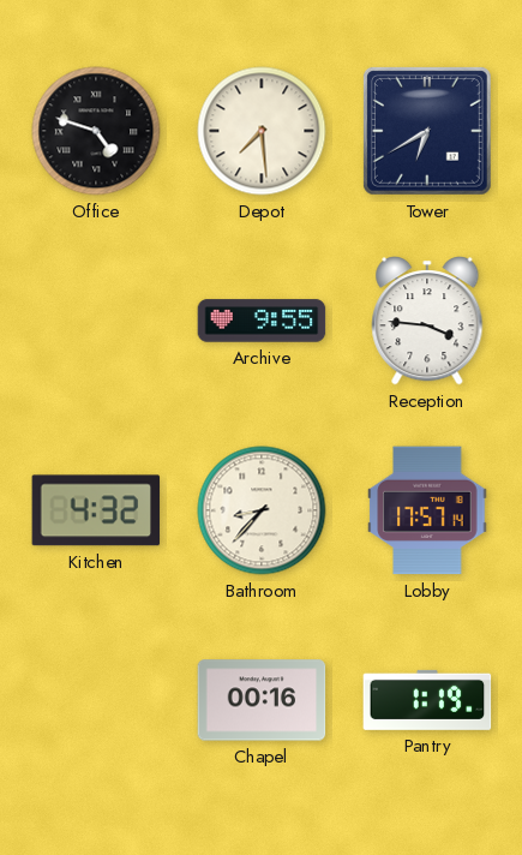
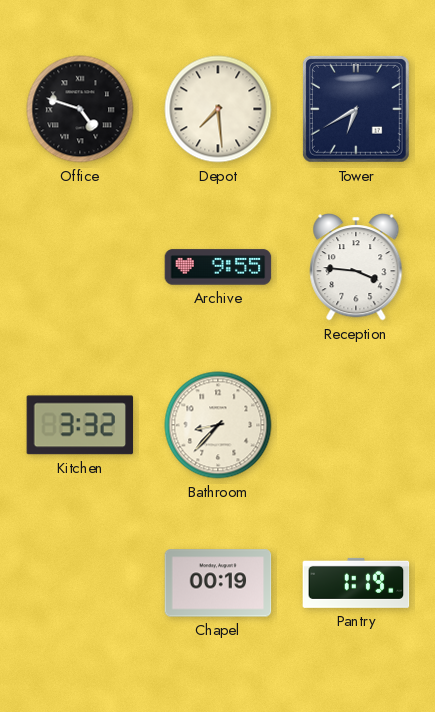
Kitchen: 4:32 -> 3:32
Lobby: 17:57 -> none
Chapel: 00:16 -> 00:19
